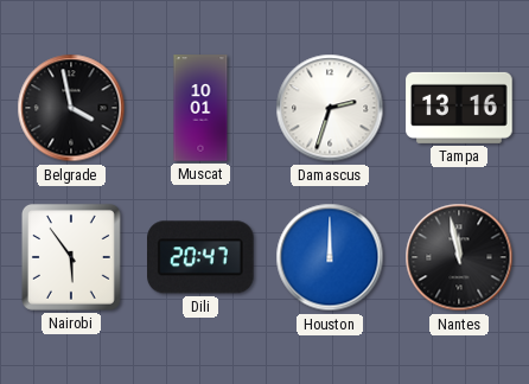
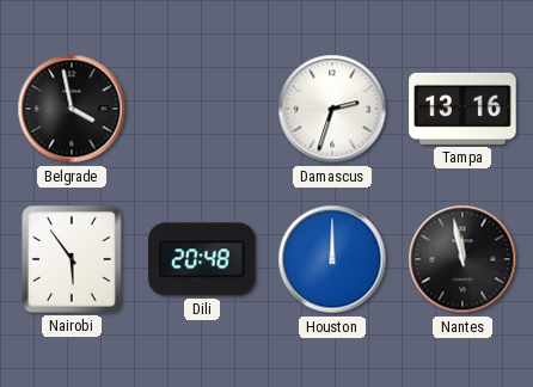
Muscat: 10:01 -> none
Dili: 20:47 -> 20:48
